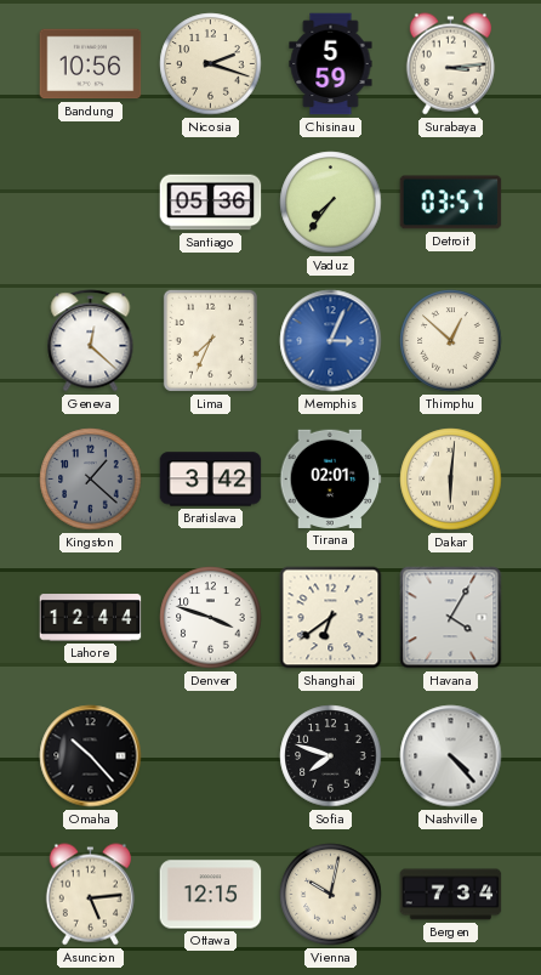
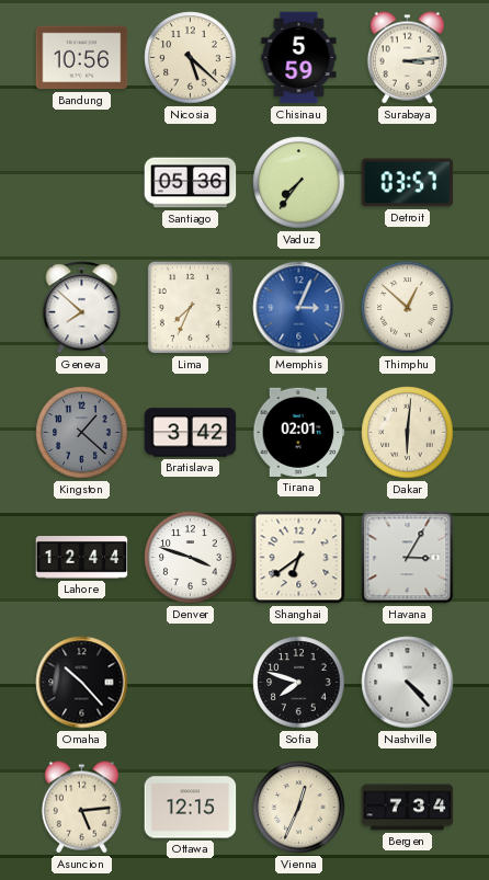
Nicosia: 2:18 -> 5:22
Geneva: 12:22 -> 7:52
Havana: 4:05 -> 3:05
Vienna: 10:02 -> 12:34
